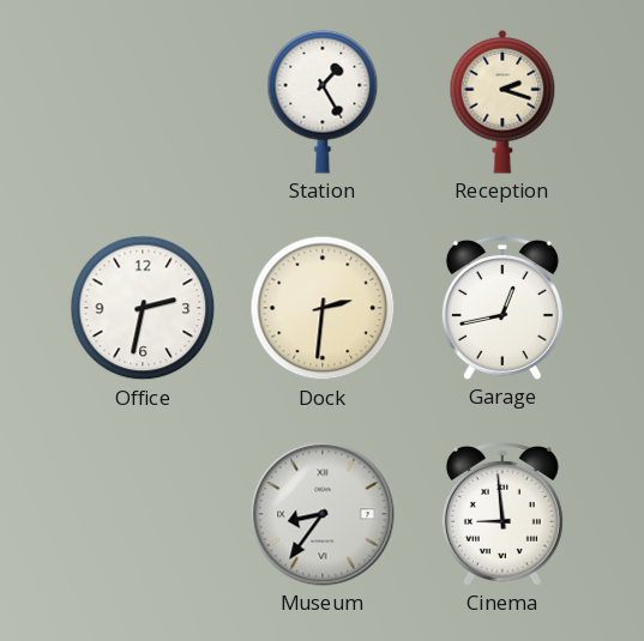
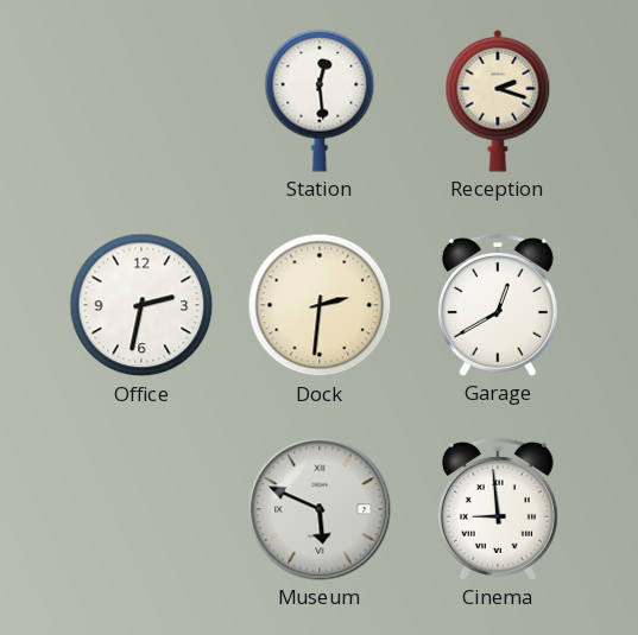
Station: 1:25 -> 12:29
Garage: 12:43 -> 12:40
Museum: 8:36 -> 5:49
